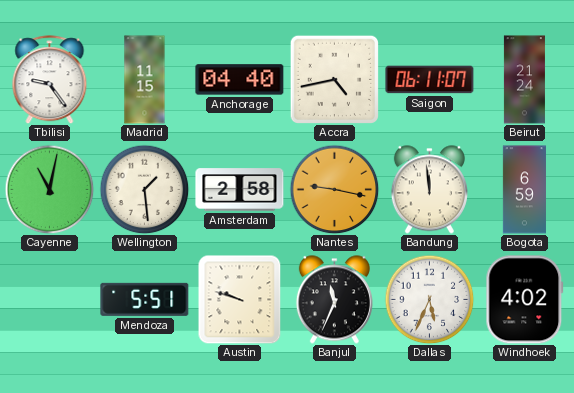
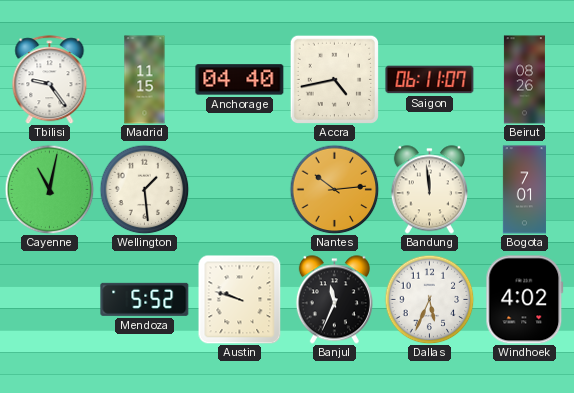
Beirut: 21:24 -> 08:26
Amsterdam: 2:58 -> none
Nantes: 9:17 -> 10:14
Bogota: 6:59 -> 7:01
Mendoza: 5:51 -> 5:52
